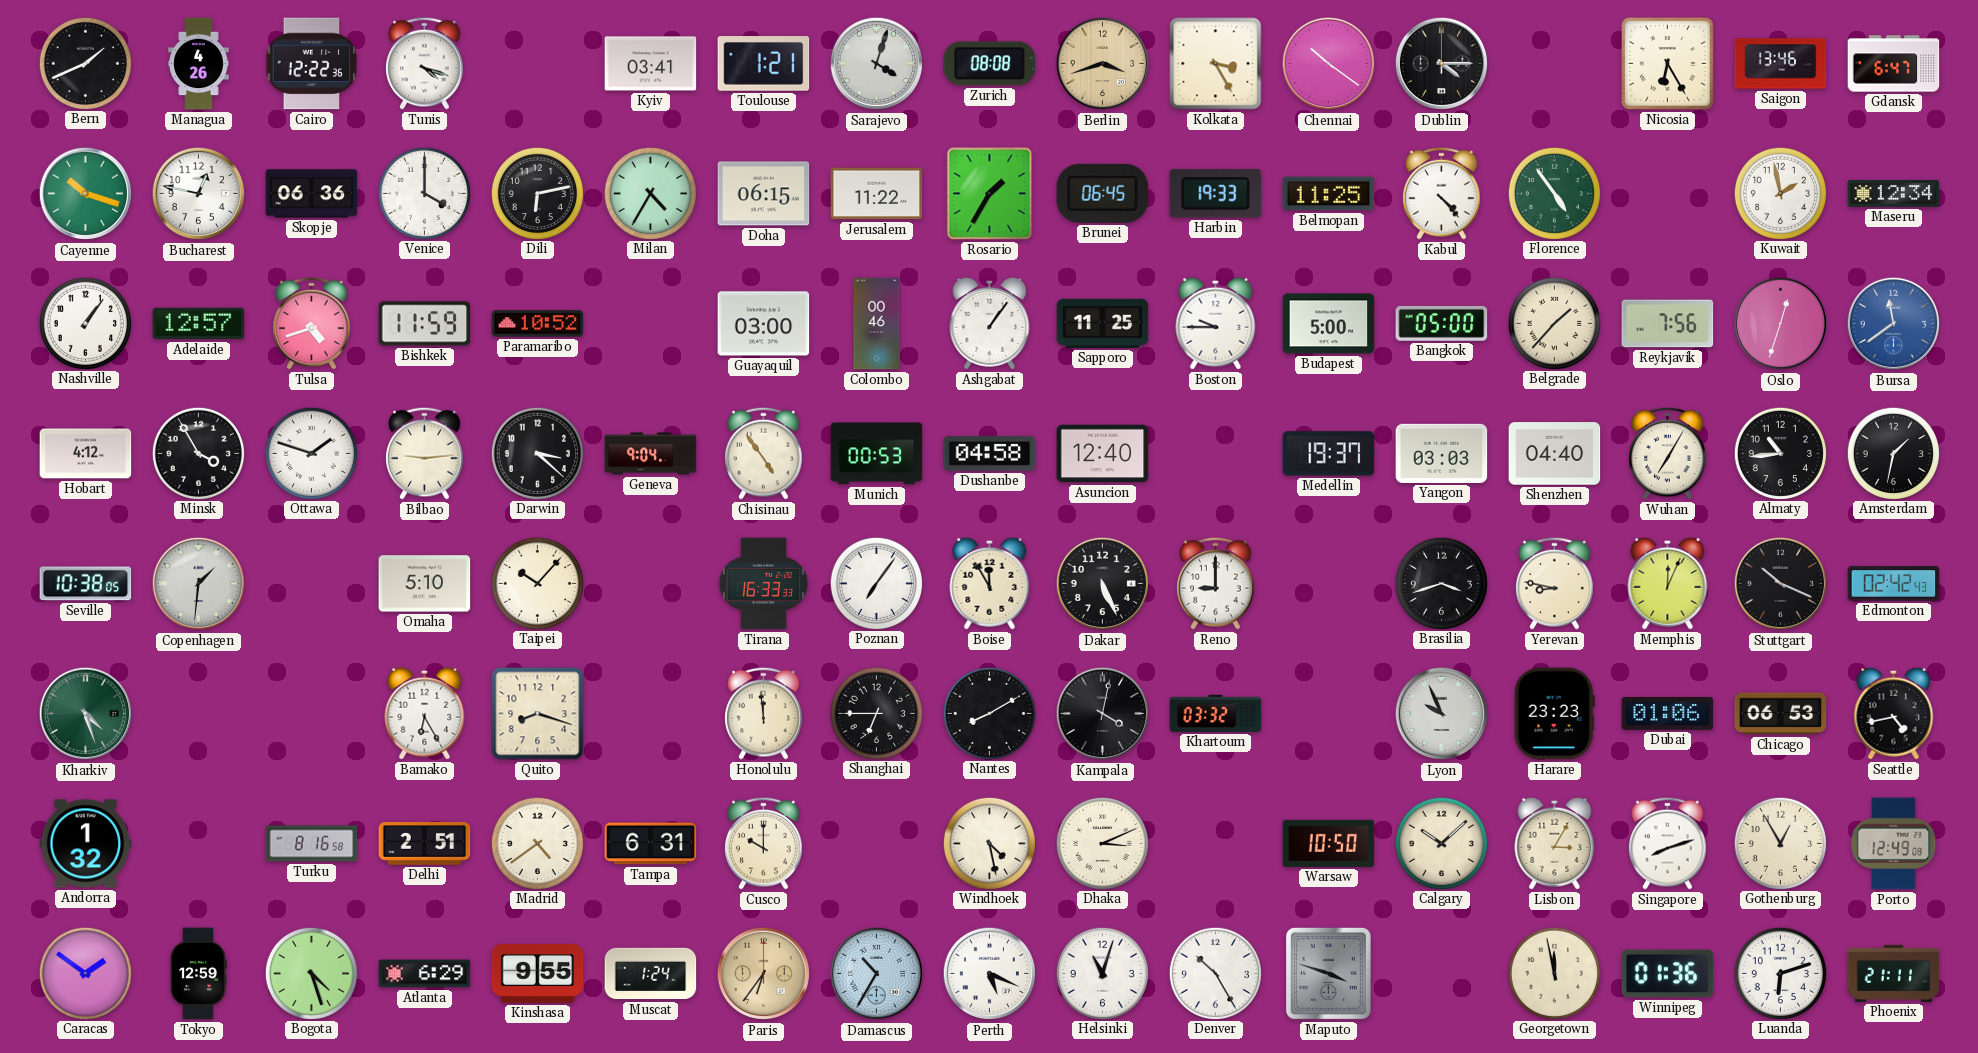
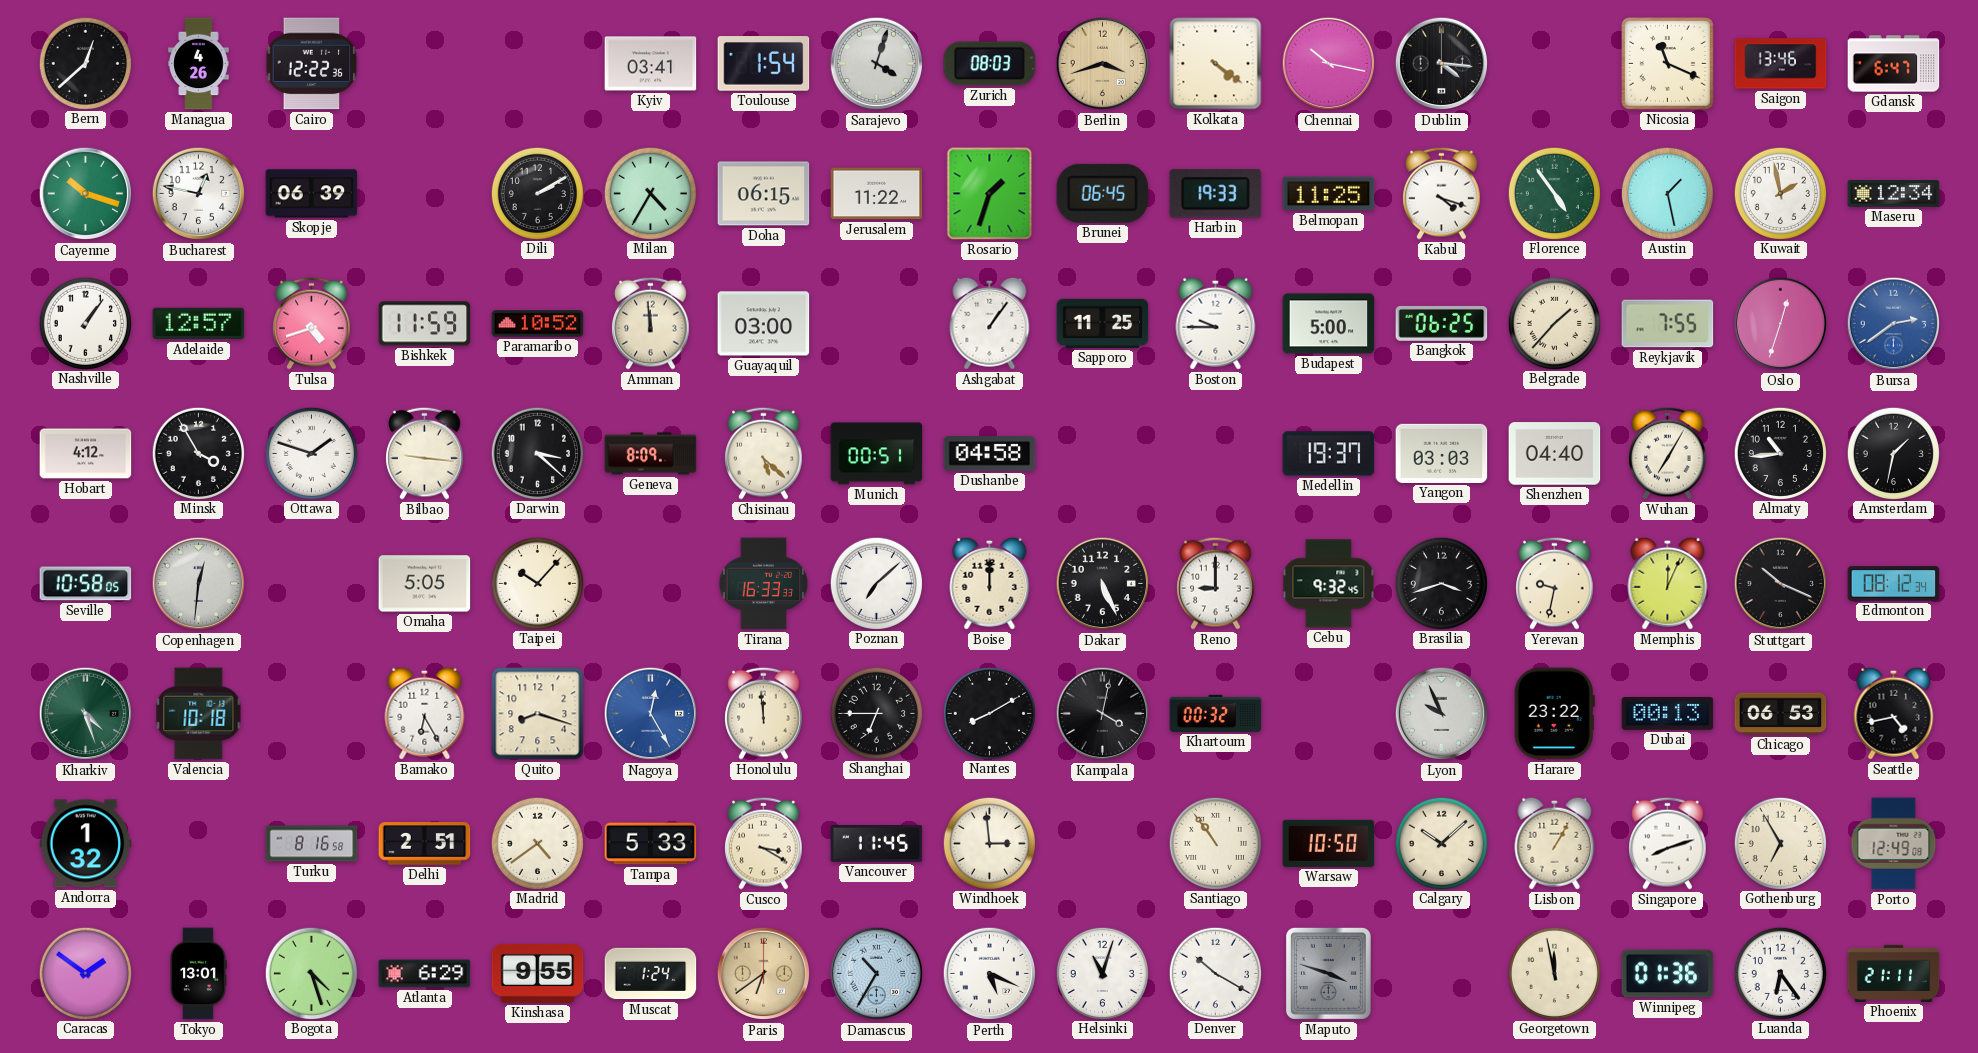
Bern: 1:41 -> 12:38
Tunis: 4:18 -> none
Toulouse: 1:21 -> 1:54
Zurich: 08:08 -> 08:03
Kolkata: 3:25 -> 4:21
Chennai: 10:21 -> 10:17
Dublin: 4:15 -> 4:16
Nicosia: 6:25 -> 11:19
Skopje: 06:36 -> 06:39
Venice: 4:00 -> none
Dili: 6:13 -> 2:10
Rosario: 1:35 -> 1:33
Kabul: 4:23 -> 4:18
Austin: none -> 1:28
Amman: none -> 11:59
Colombo: 00:46 -> none
Bangkok: 05:00 -> 06:25
Reykjavik: 7:56 -> 7:55
Bursa: 11:39 -> 2:39
Bilbao: 9:14 -> 9:16
Geneva: 9:04 -> 8:09
Chisinau: 4:54 -> 5:22
Munich: 00:53 -> 00:51
Asuncion: 12:40 -> none
Seville: 10:38 -> 10:58
Copenhagen: 1:31 -> 12:31
Omaha: 5:10 -> 5:05
Poznan: 7:06 -> 7:08
Boise: 11:55 -> 12:00
Cebu: none -> 9:32
Yerevan: 8:47 -> 9:32
Edmonton: 02:42 -> 08:12
Valencia: none -> 10:18
Nagoya: none -> 12:25
Khartoum: 03:32 -> 00:32
Harare: 23:23 -> 23:22
Dubai: 01:06 -> 00:13
Tampa: 6:31 -> 5:33
Cusco: 10:00 -> 3:20
Vancouver: none -> 11:45
Windhoek: 4:28 -> 2:59
Dhaka: 3:11 -> none
Santiago: none -> 10:54
Lisbon: 3:05 -> 1:05
Gothenburg: 12:55 -> 6:55
Tokyo: 12:59 -> 13:01
Paris: 6:36 -> 6:39
Denver: 10:25 -> 10:20
Luanda: 6:12 -> 6:24
